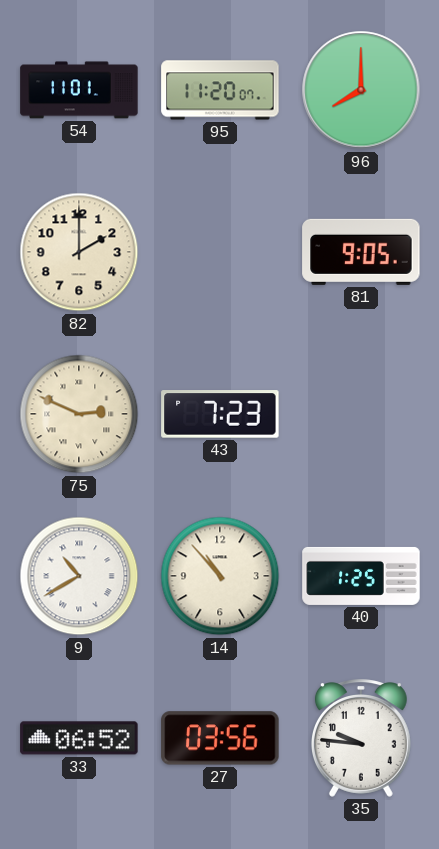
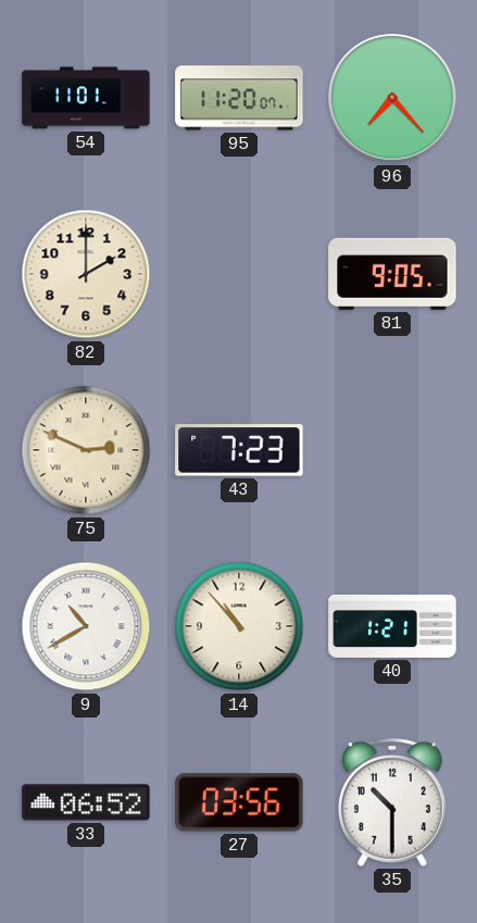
96: 8:00 -> 7:23
40: 1:25 -> 1:21
35: 9:46 -> 10:30
